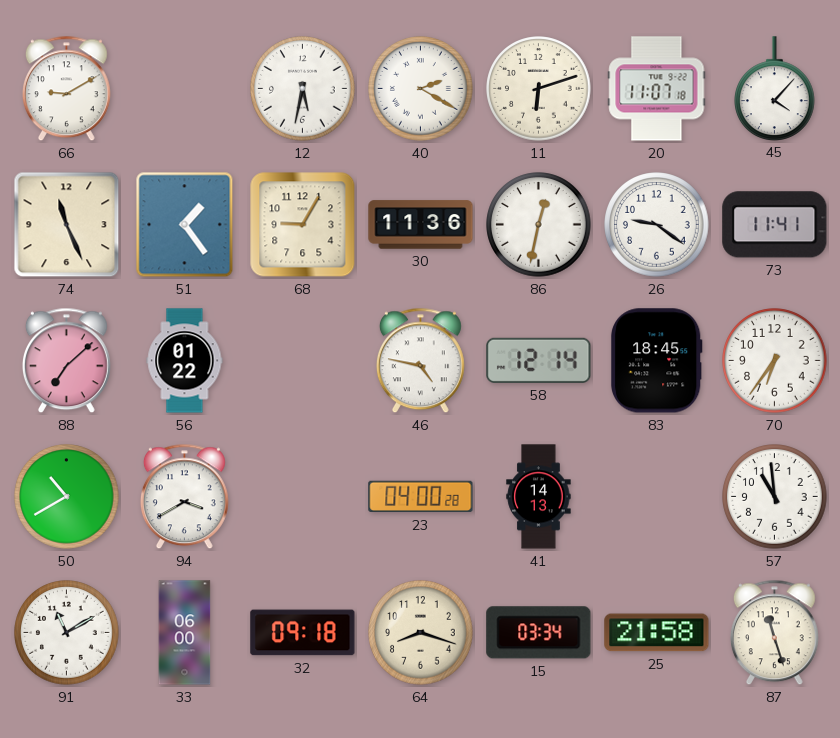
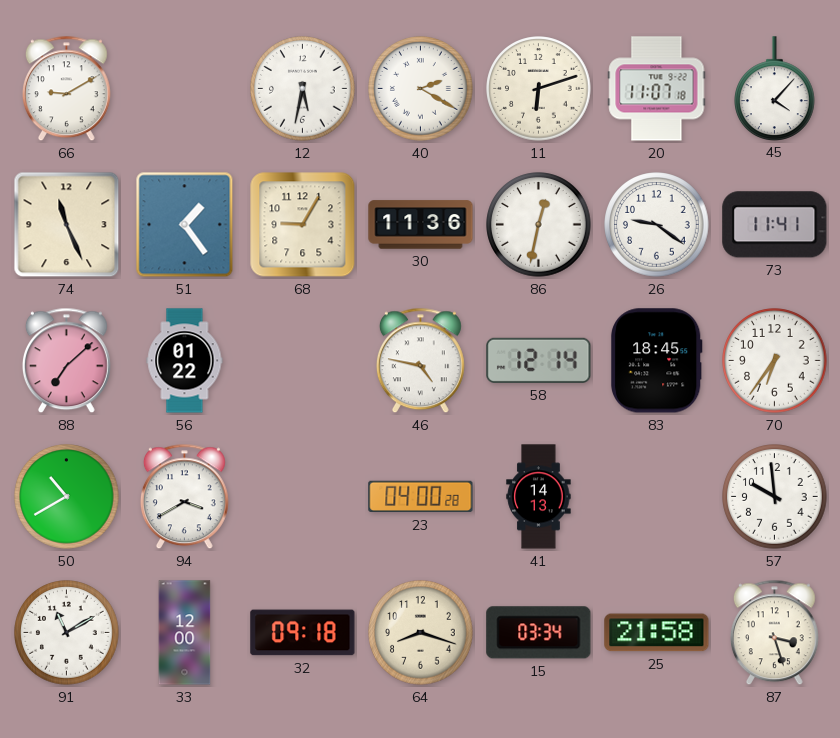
57: 10:59 -> 9:59
33: 06:00 -> 12:00
87: 11:27 -> 3:27
